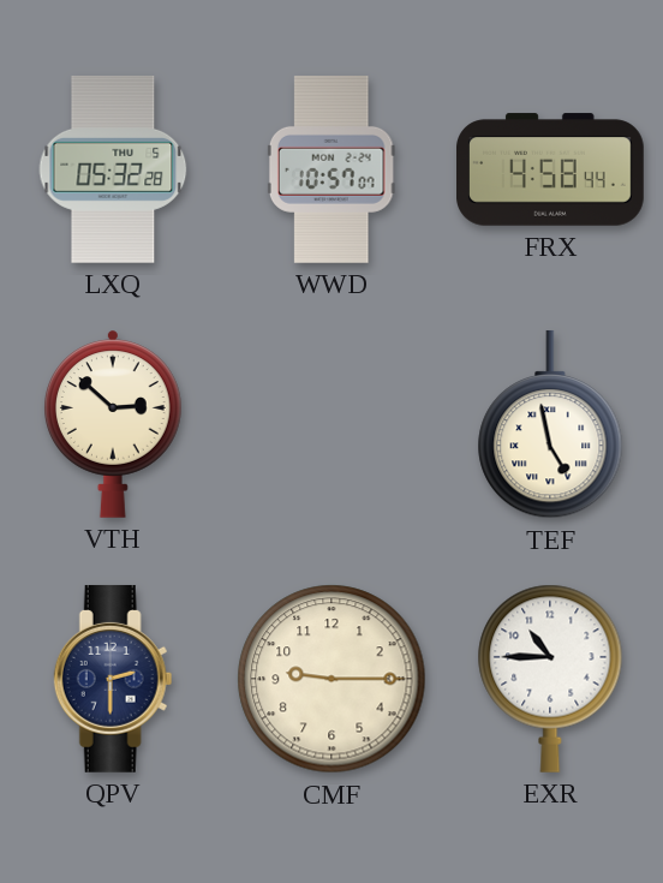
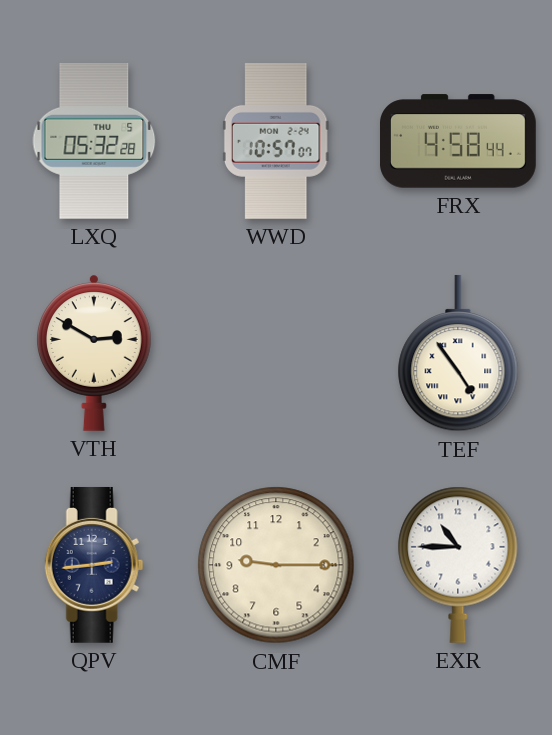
VTH: 2:52 -> 2:50
TEF: 4:58 -> 4:54
QPV: 2:30 -> 2:44
